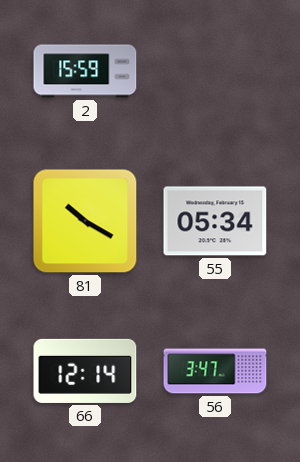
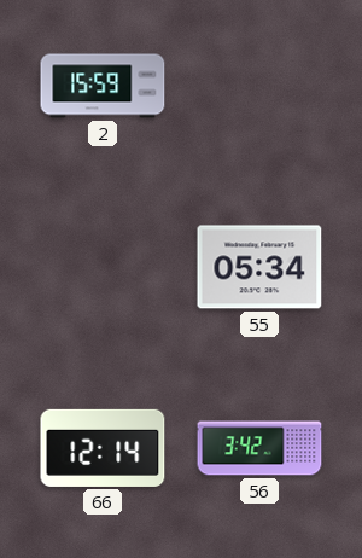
81: 10:20 -> none
56: 3:47 -> 3:42
